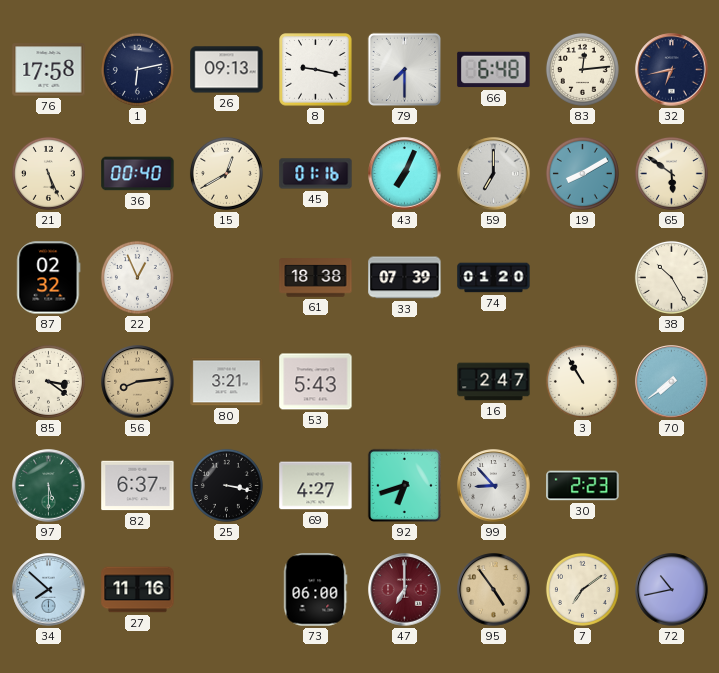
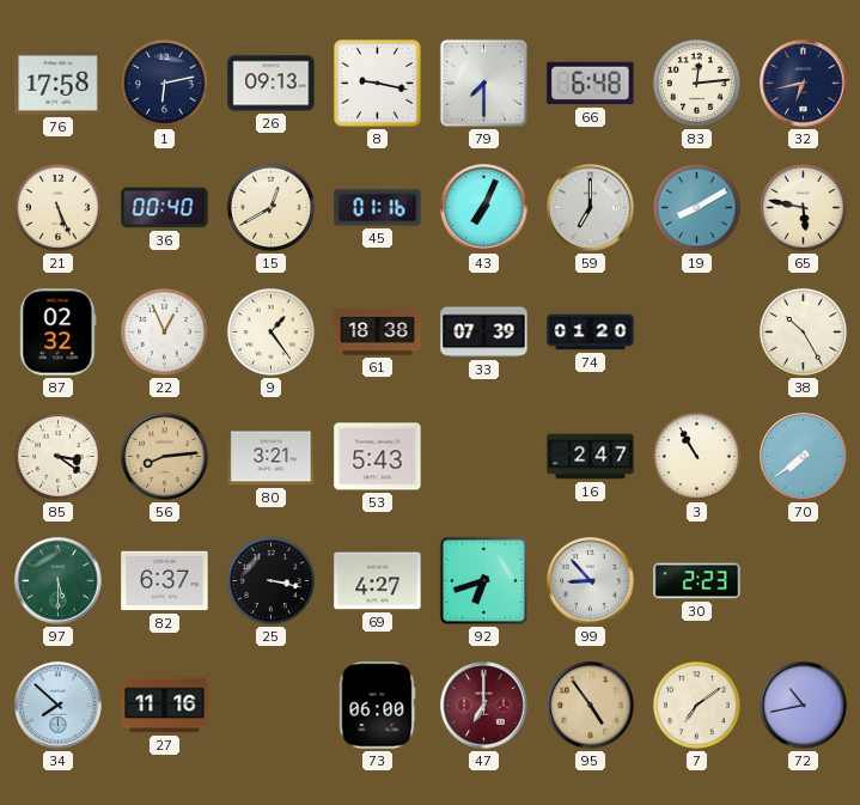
65: 5:51 -> 5:47
9: none -> 1:24
